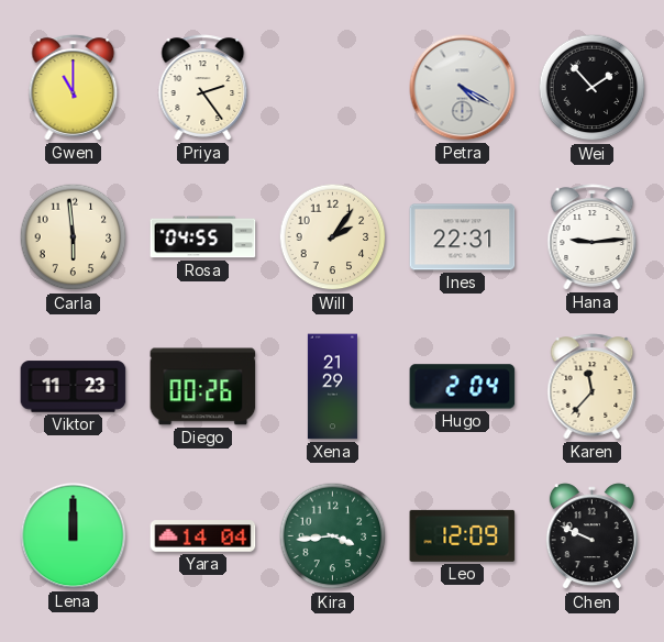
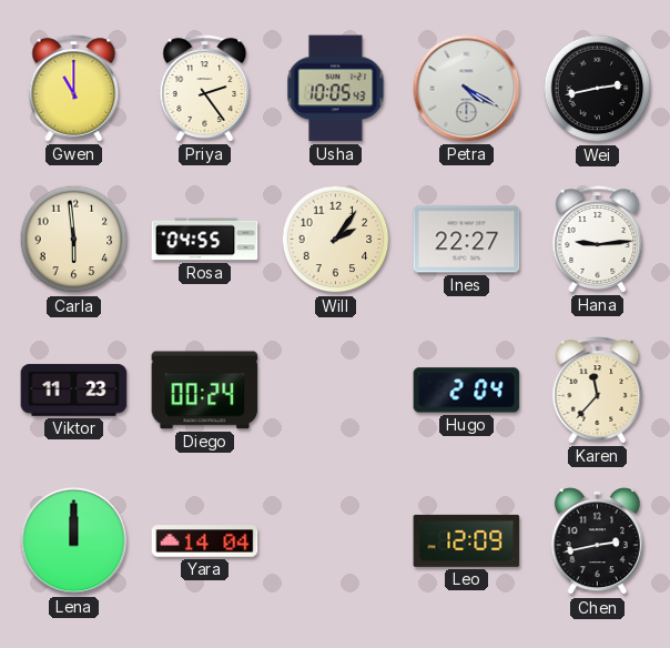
Usha: none -> 10:05
Wei: 1:53 -> 2:43
Ines: 22:31 -> 22:27
Diego: 00:26 -> 00:24
Xena: 21:29 -> none
Kira: 3:44 -> none
Chen: 9:49 -> 2:43
